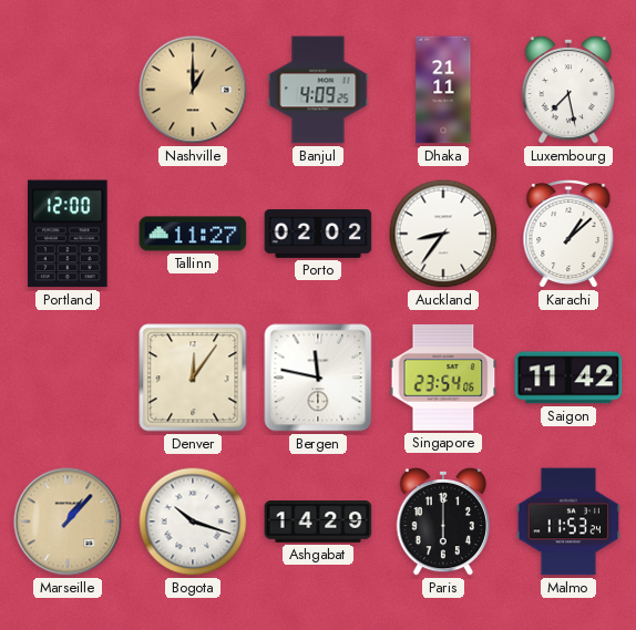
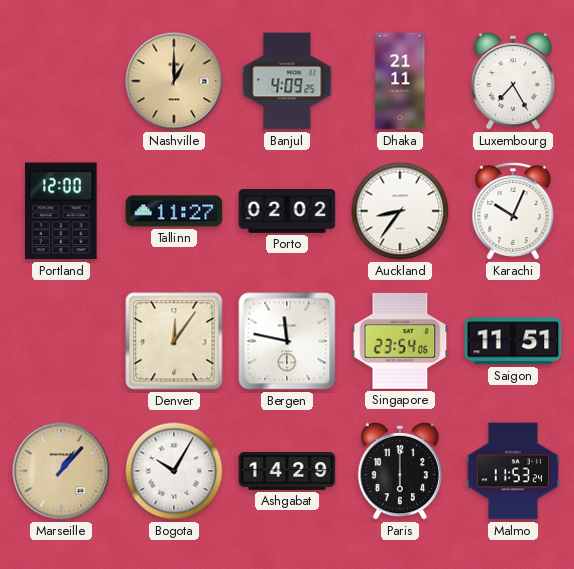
Luxembourg: 7:28 -> 7:25
Karachi: 1:08 -> 10:04
Saigon: 11:42 -> 11:51
Bogota: 10:18 -> 10:05
